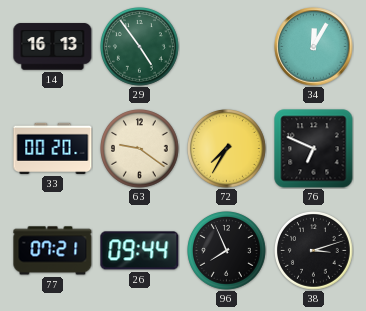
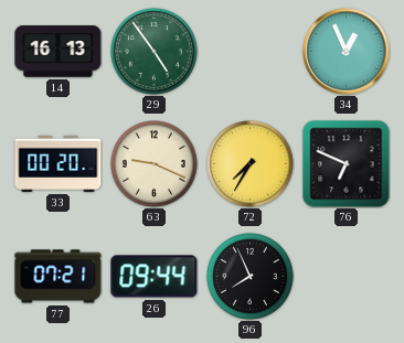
34: 12:05 -> 12:56
63: 9:21 -> 9:19
38: 3:12 -> none
